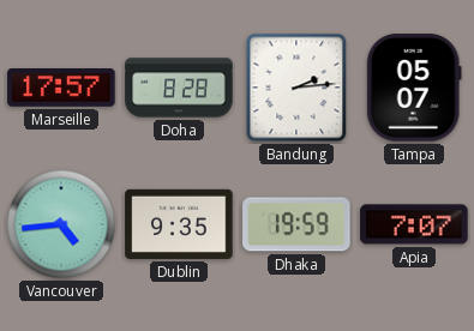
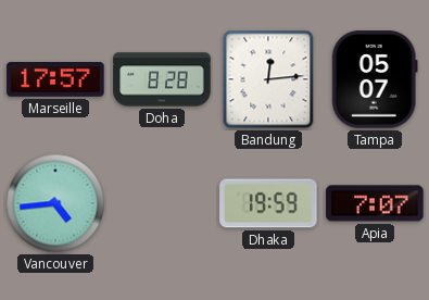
Bandung: 2:14 -> 12:14
Dublin: 9:35 -> none
